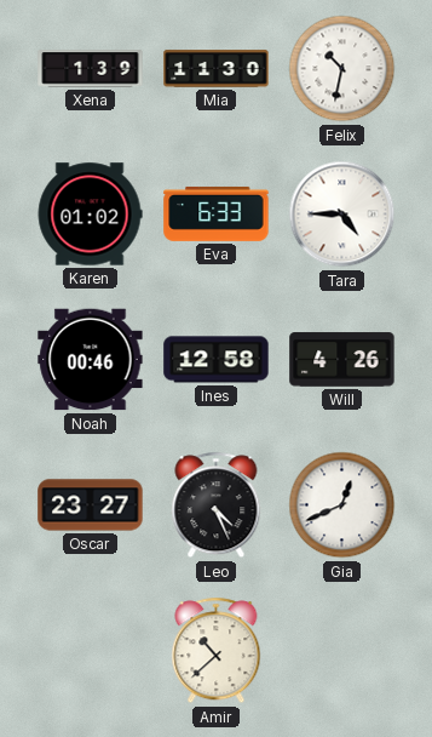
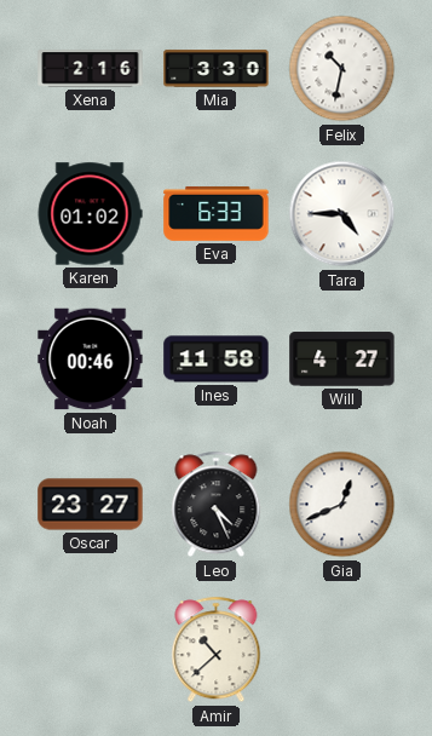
Xena: 1:39 -> 2:16
Mia: 11:30 -> 3:30
Ines: 12:58 -> 11:58
Will: 4:26 -> 4:27
